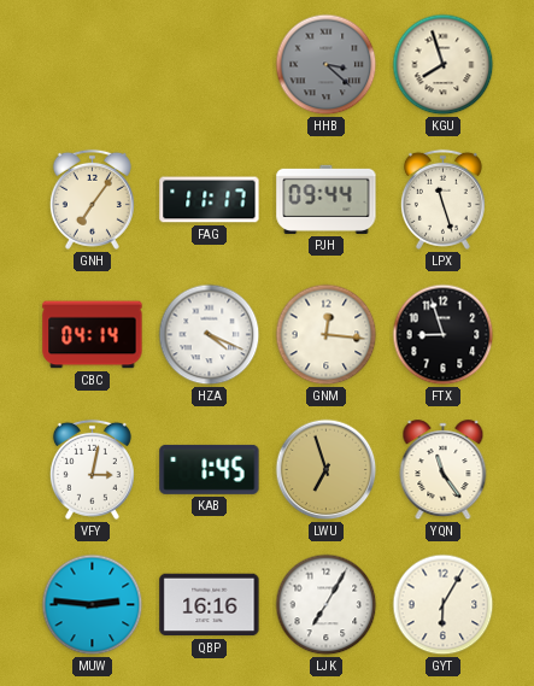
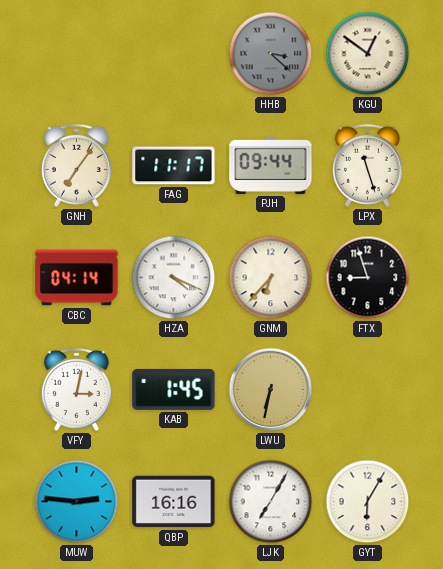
KGU: 7:57 -> 12:51
GNM: 12:16 -> 6:37
LWU: 6:57 -> 6:32
YQN: 11:24 -> none
